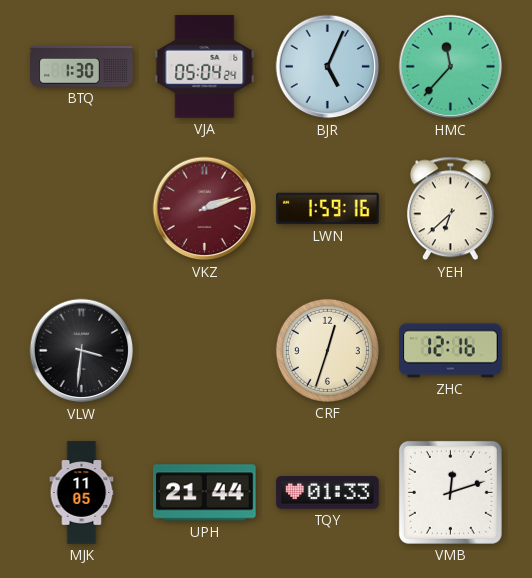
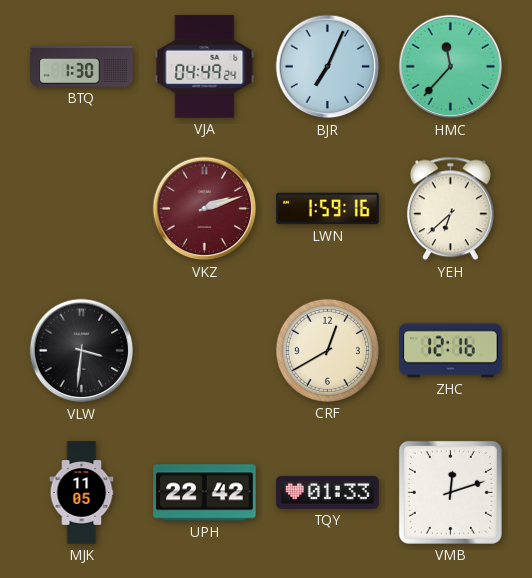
VJA: 05:04 -> 04:49
BJR: 5:04 -> 7:04
CRF: 12:33 -> 12:40
UPH: 21:44 -> 22:42
